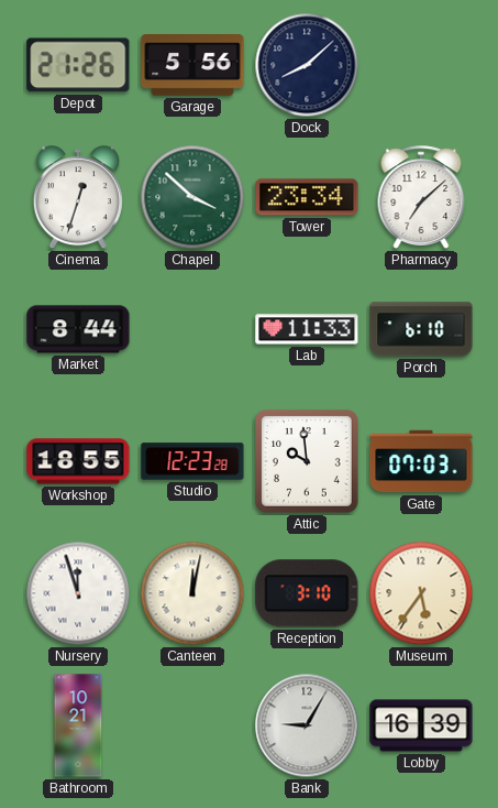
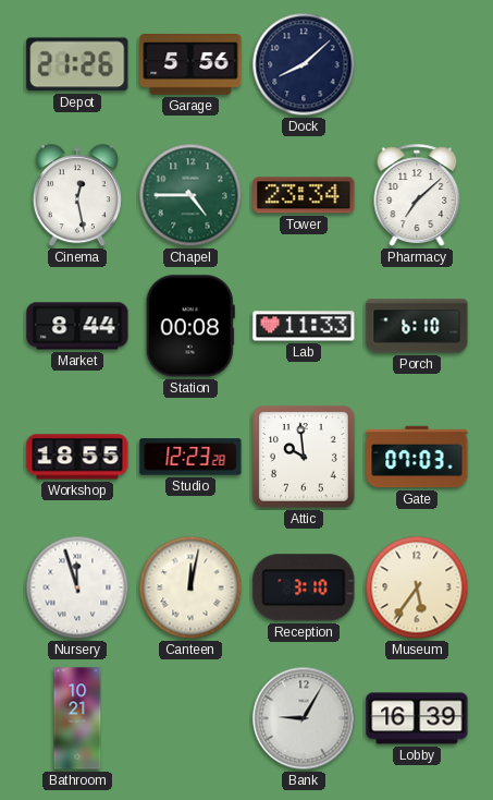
Cinema: 12:33 -> 12:28
Chapel: 3:52 -> 4:45
Station: none -> 00:08
